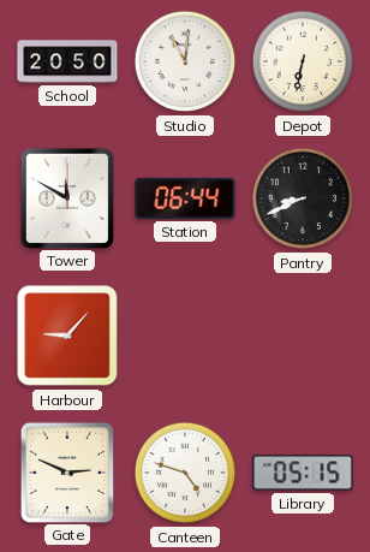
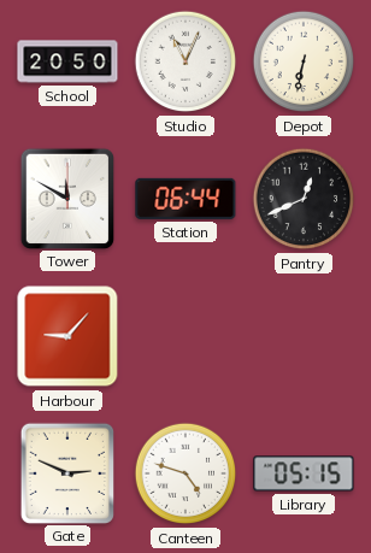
Studio: 11:01 -> 11:04
Pantry: 8:41 -> 12:41
